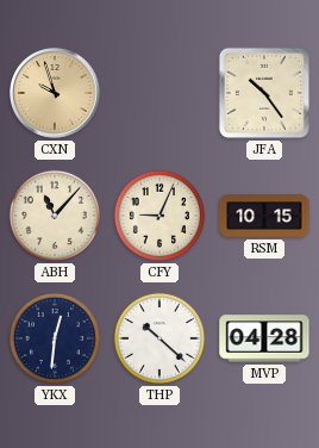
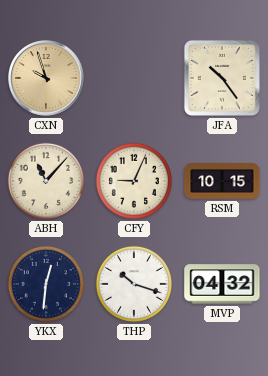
THP: 10:22 -> 10:18
MVP: 04:28 -> 04:32
